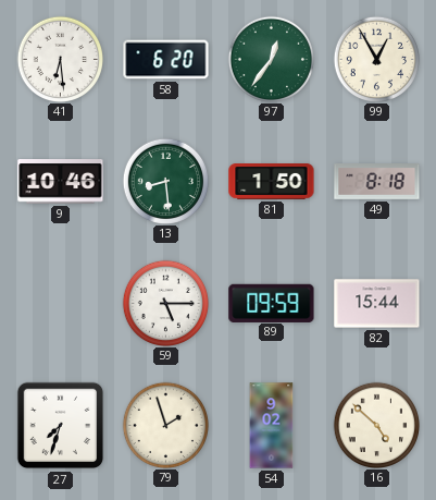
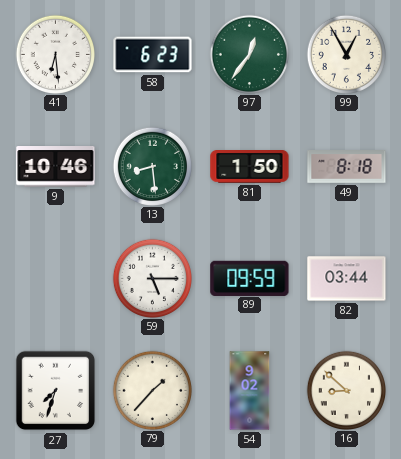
58: 6:20 -> 6:23
82: 15:44 -> 03:44
79: 1:57 -> 1:37
16: 4:52 -> 8:52
